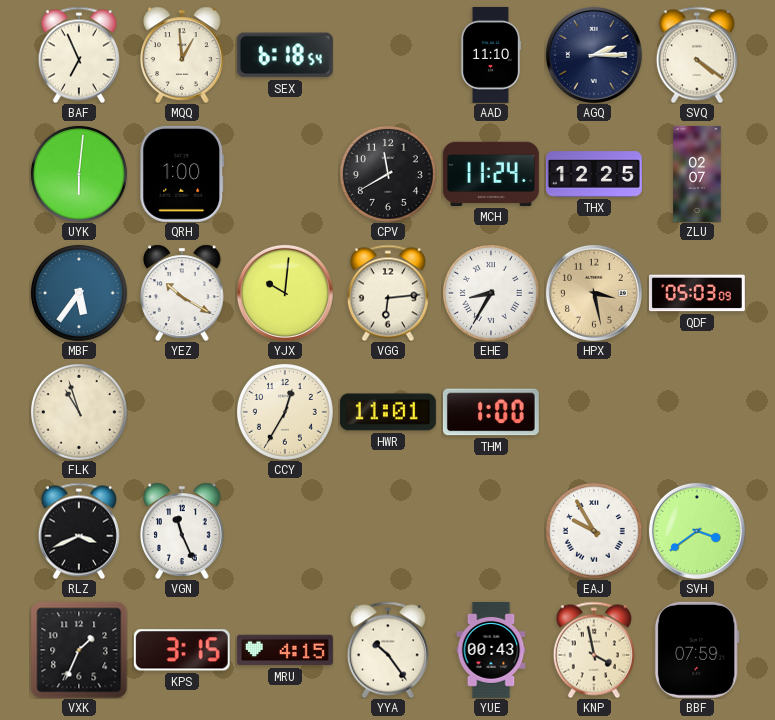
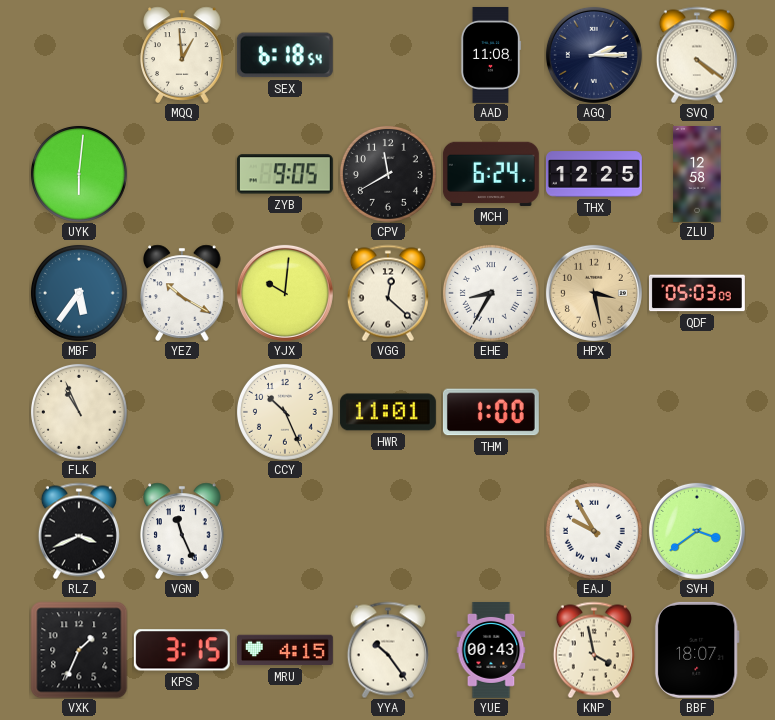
BAF: 6:56 -> none
AAD: 11:10 -> 11:08
QRH: 1:00 -> none
ZYB: none -> 9:05
MCH: 11:24 -> 6:24
ZLU: 02:07 -> 12:58
VGG: 6:14 -> 12:22
FLK: 10:57 -> 10:56
CCY: 12:35 -> 10:26
BBF: 07:59 -> 18:07
